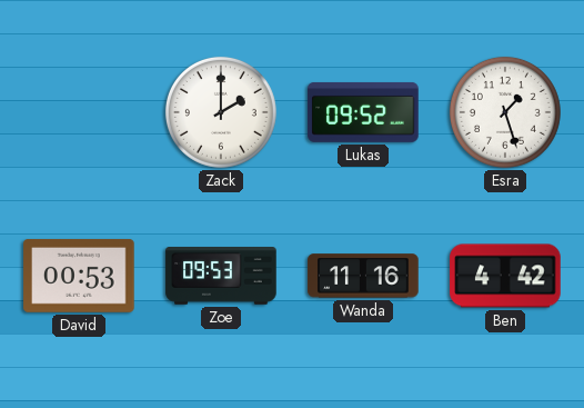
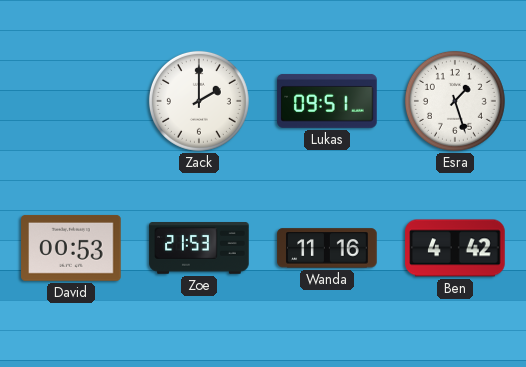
Lukas: 09:52 -> 09:51
Zoe: 09:53 -> 21:53
